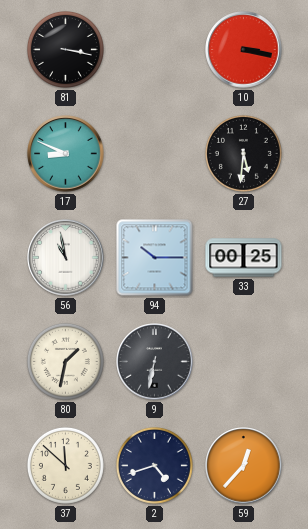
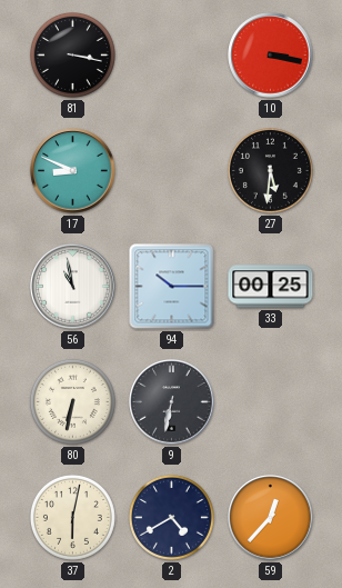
80: 1:32 -> 6:32
37: 11:52 -> 6:02
2: 4:42 -> 4:40
